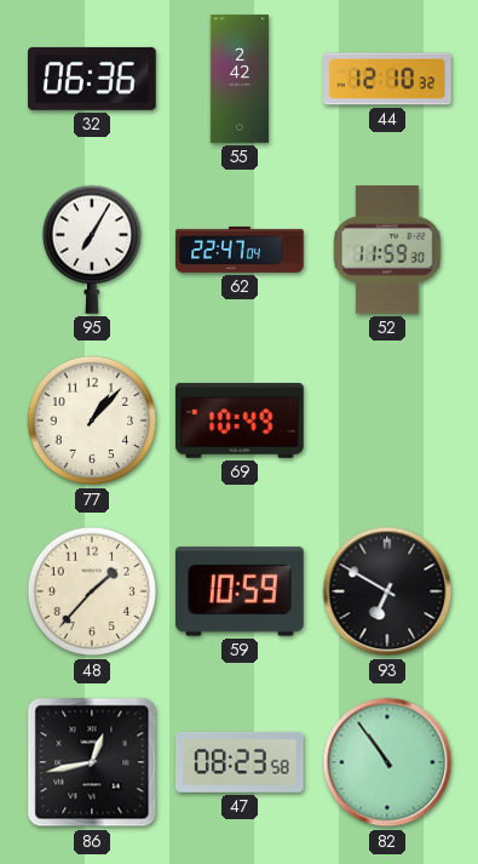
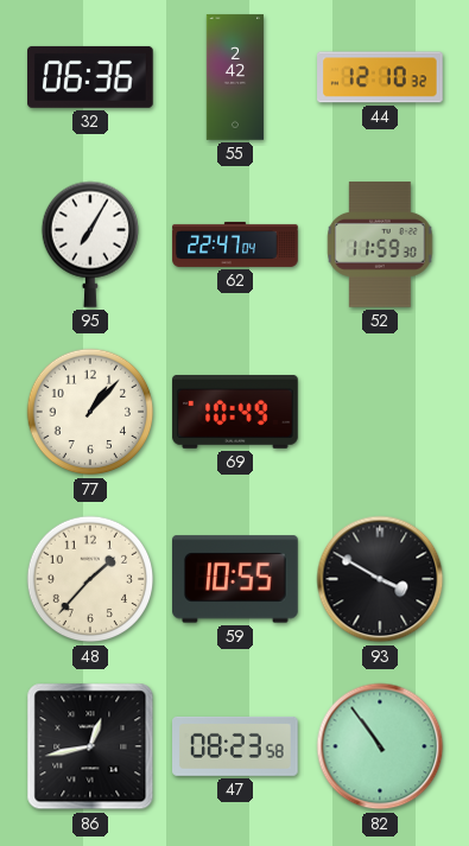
59: 10:59 -> 10:55
93: 6:50 -> 3:50
